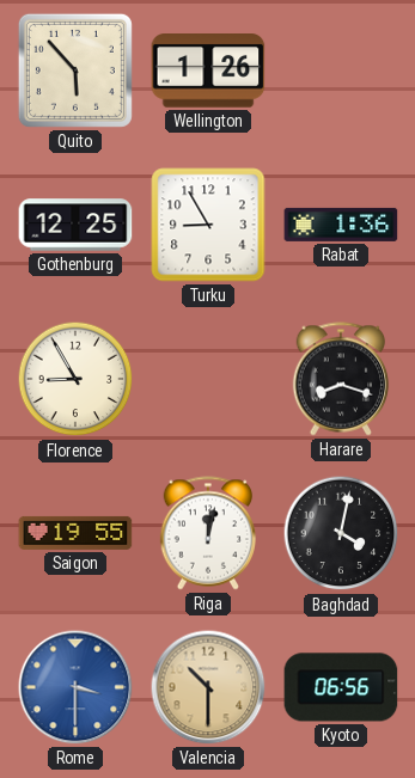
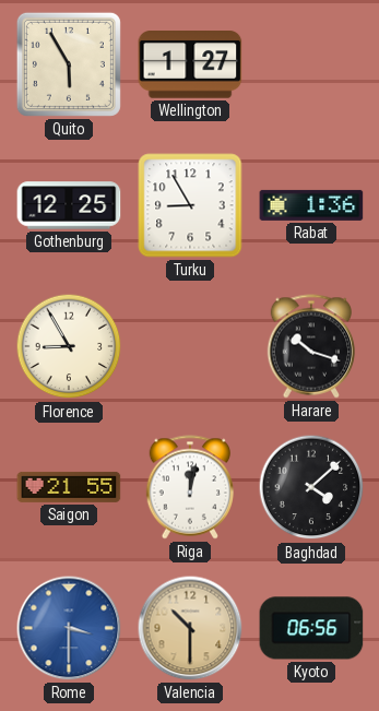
Quito: 5:53 -> 5:55
Wellington: 1:26 -> 1:27
Harare: 8:18 -> 10:18
Saigon: 19:55 -> 21:55
Baghdad: 4:02 -> 4:08
